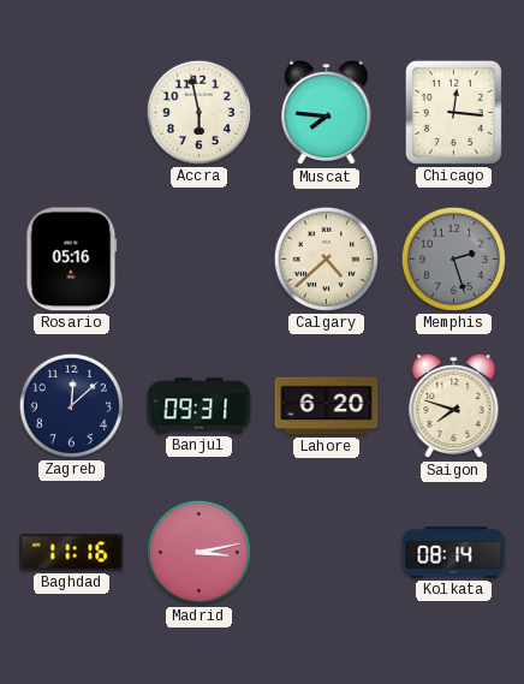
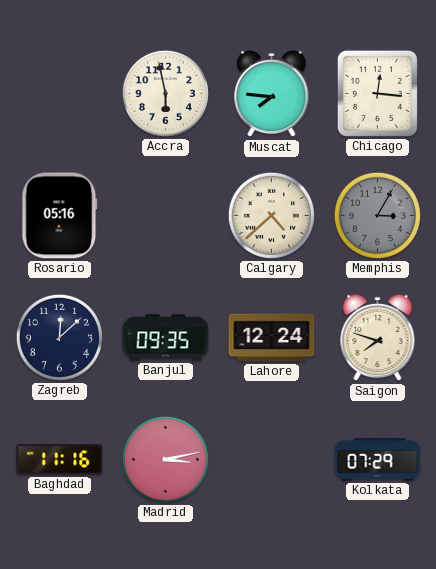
Memphis: 2:27 -> 3:05
Banjul: 09:31 -> 09:35
Lahore: 6:20 -> 12:24
Kolkata: 08:14 -> 07:29
